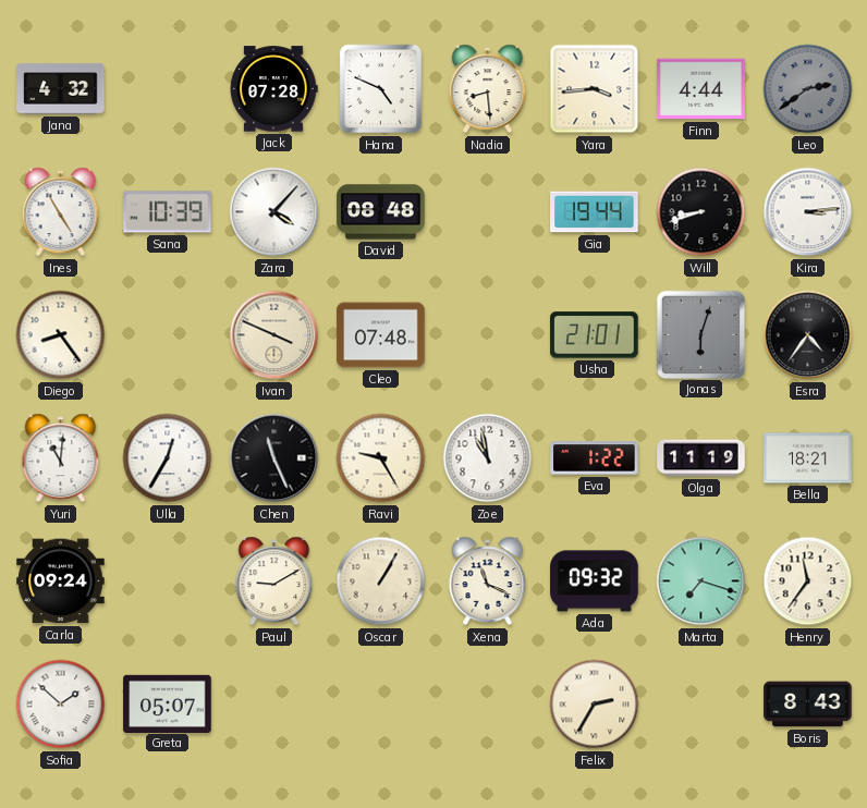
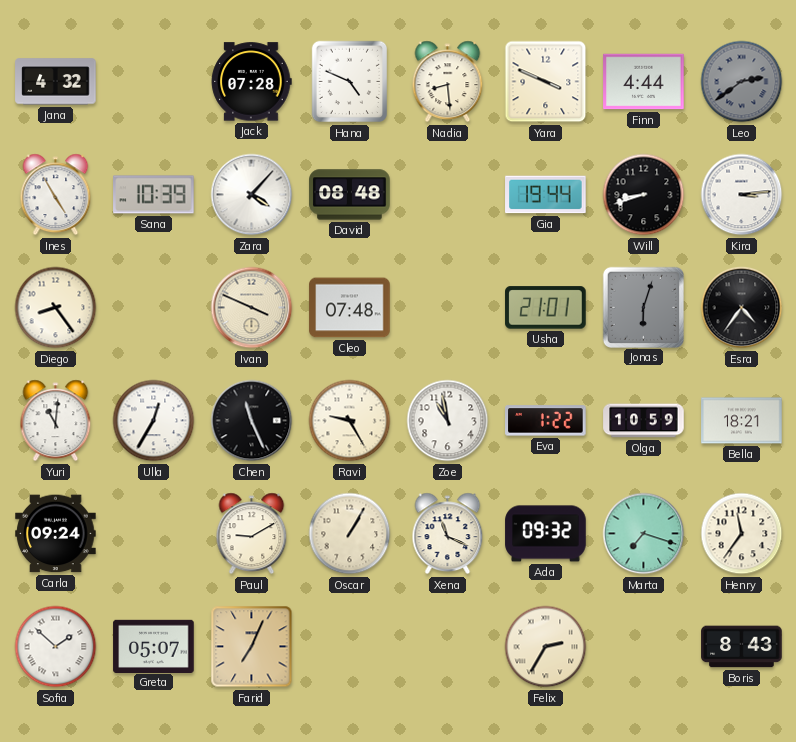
Yara: 3:44 -> 3:49
Olga: 11:19 -> 10:59
Farid: none -> 7:04
